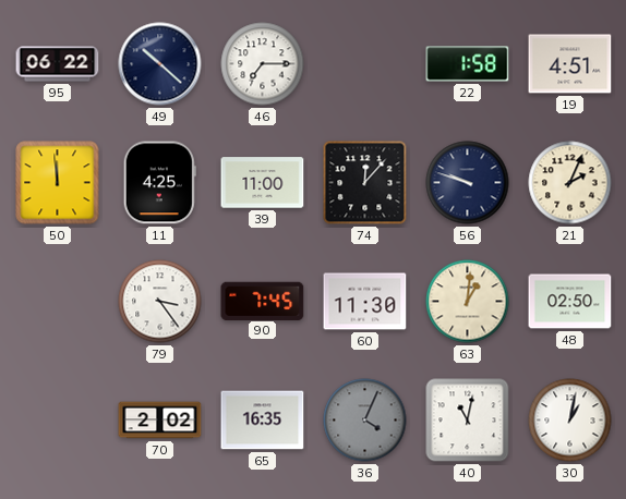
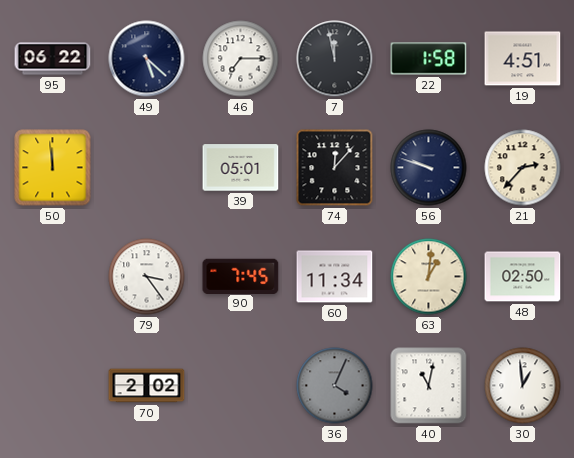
49: 10:22 -> 5:22
7: none -> 11:58
11: 4:25 -> none
39: 11:00 -> 05:01
21: 2:04 -> 2:37
60: 11:30 -> 11:34
65: 16:35 -> none
30: 1:02 -> 12:59
